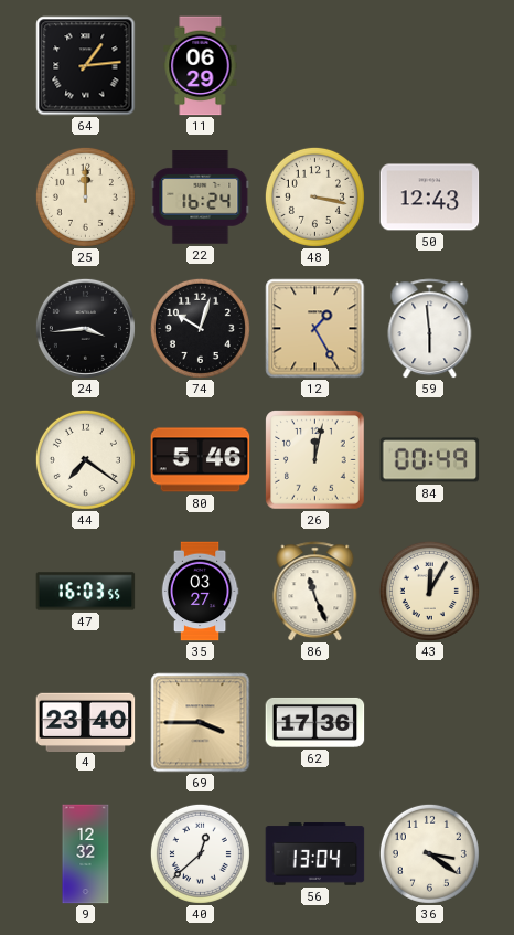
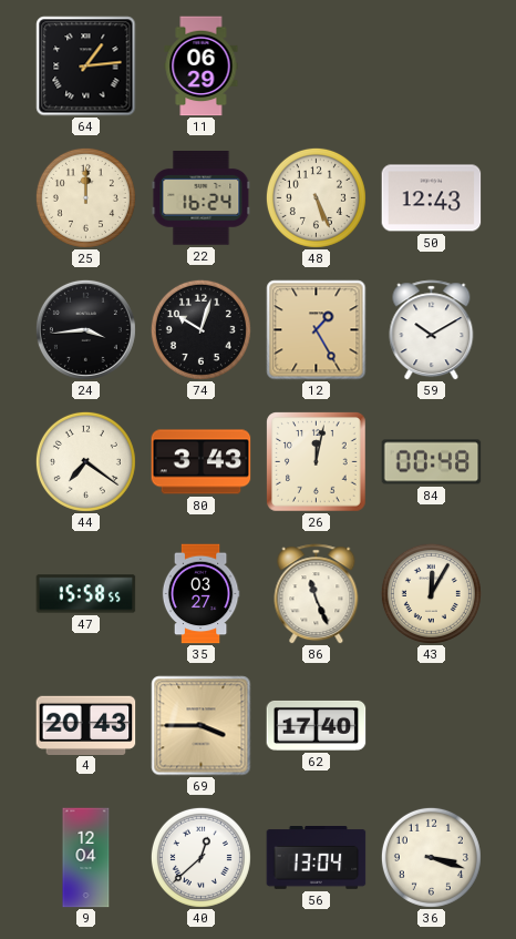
48: 3:17 -> 5:26
59: 5:59 -> 10:10
80: 5:46 -> 3:43
84: 00:49 -> 00:48
47: 16:03 -> 15:58
4: 23:40 -> 20:43
62: 17:36 -> 17:40
9: 12:32 -> 12:04
36: 3:21 -> 3:18
